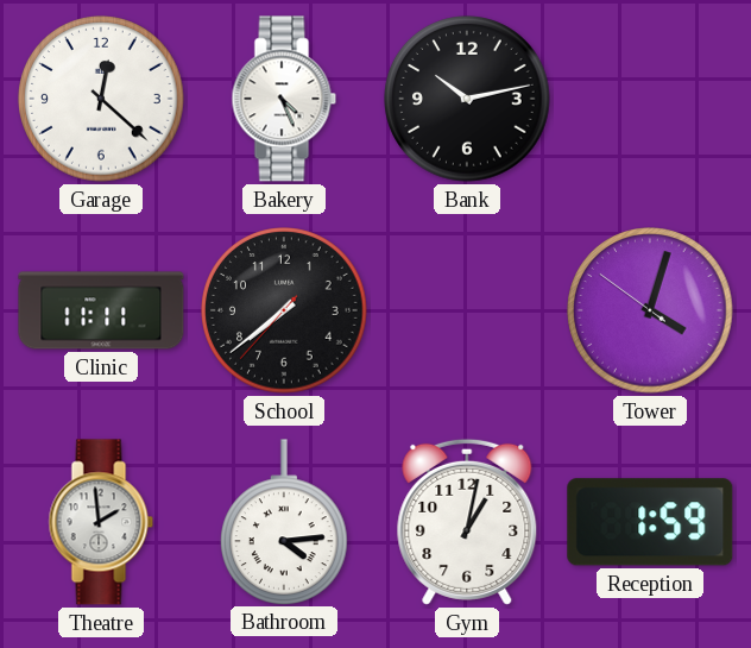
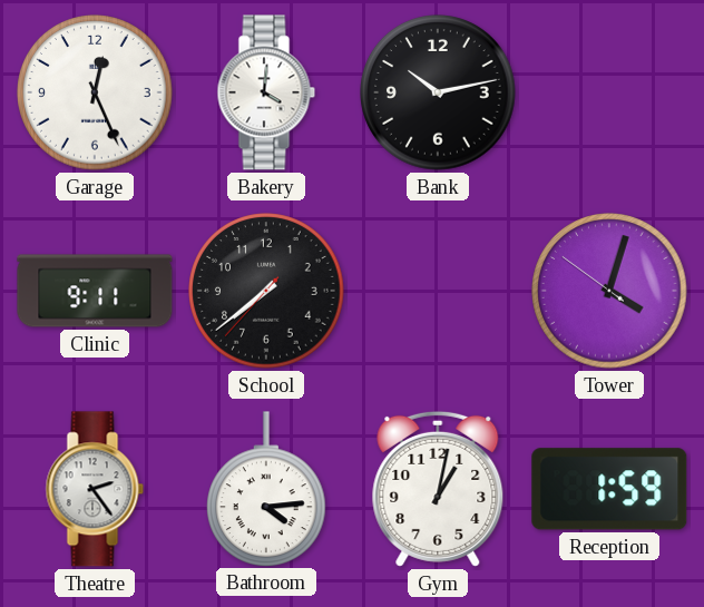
Garage: 12:22 -> 12:26
Bakery: 4:26 -> 4:01
Clinic: 11:11 -> 9:11
Theatre: 1:59 -> 2:24
